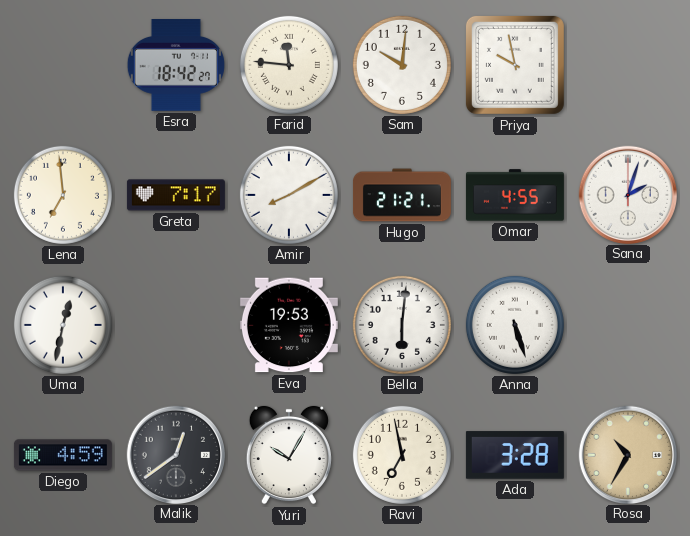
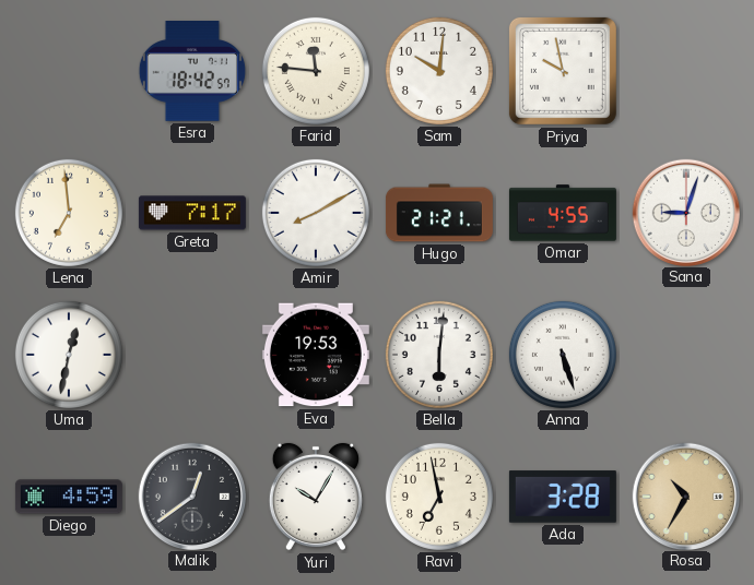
Esra: 18:42:27 -> 18:42:57
Sana: 2:03 -> 9:03
